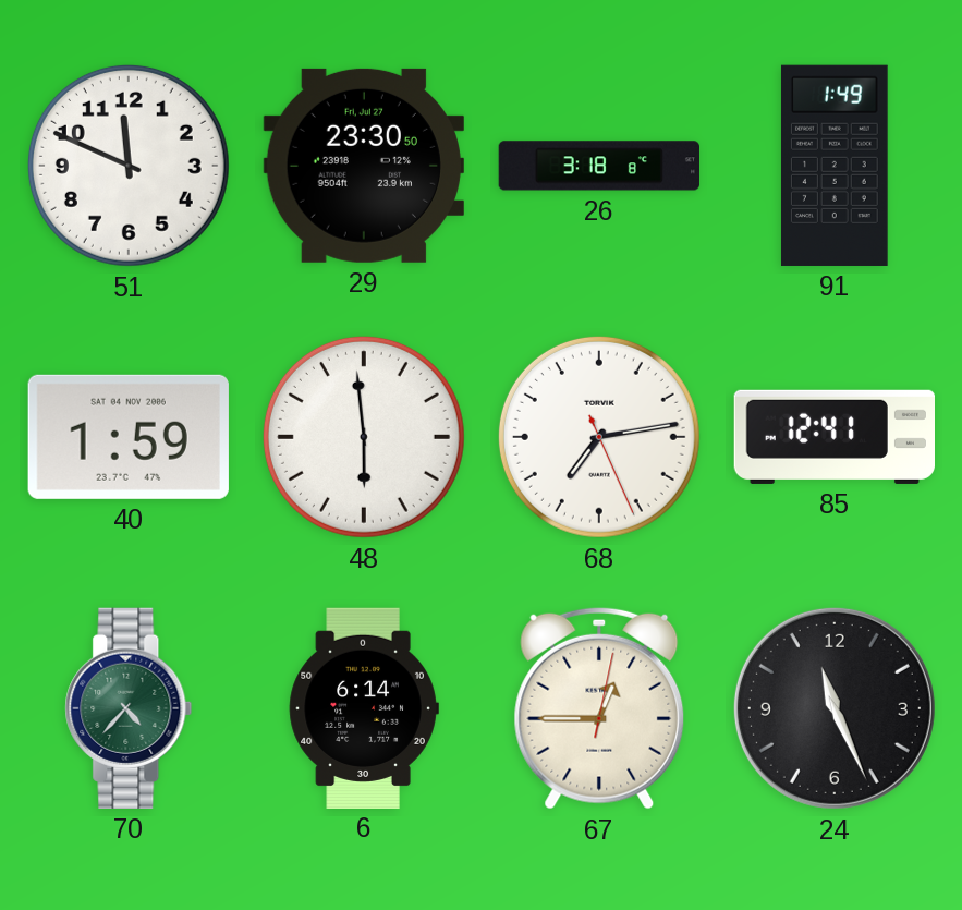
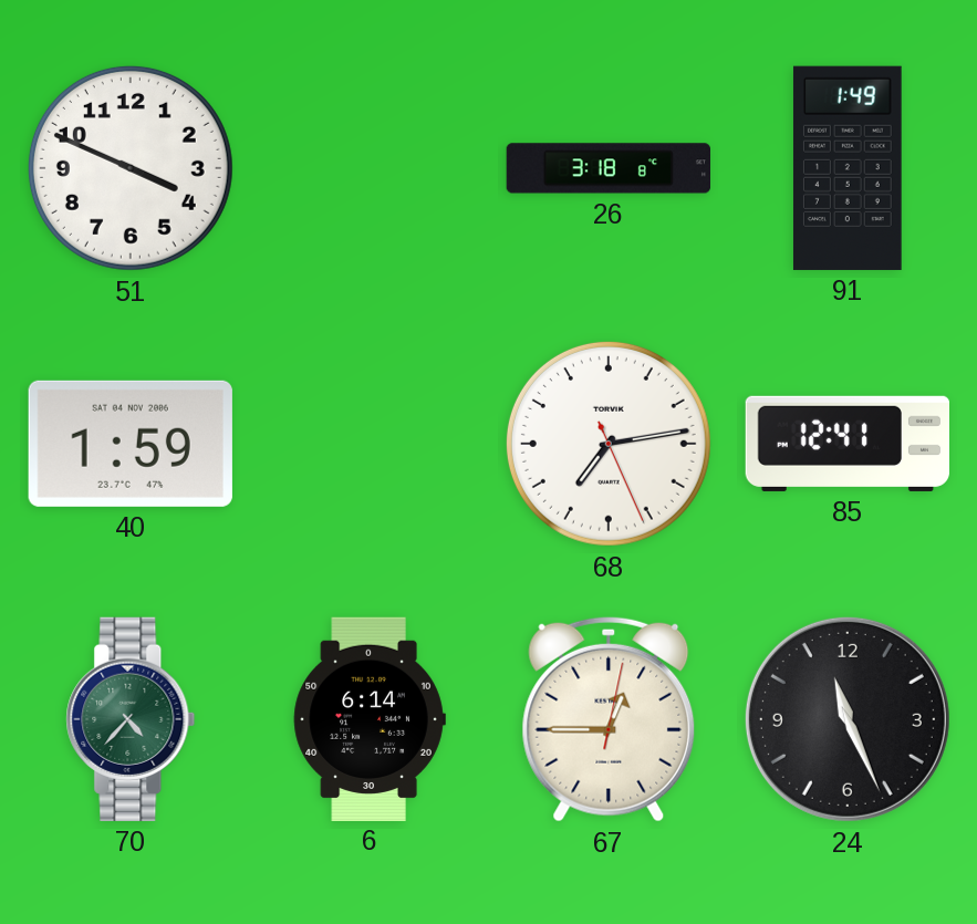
51: 11:49 -> 3:49
29: 23:30 -> none
48: 5:59 -> none
